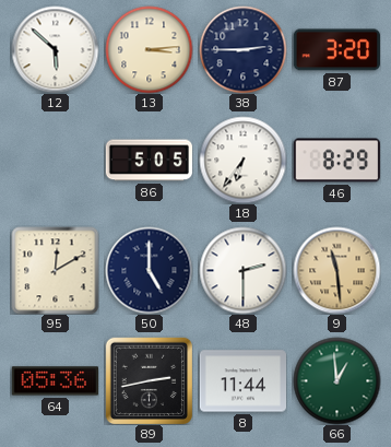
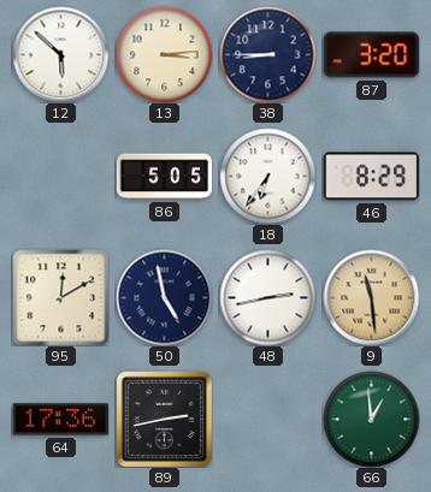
38: 2:45 -> 8:45
50: 5:00 -> 4:58
48: 2:30 -> 2:43
64: 05:36 -> 17:36
8: 11:44 -> none
